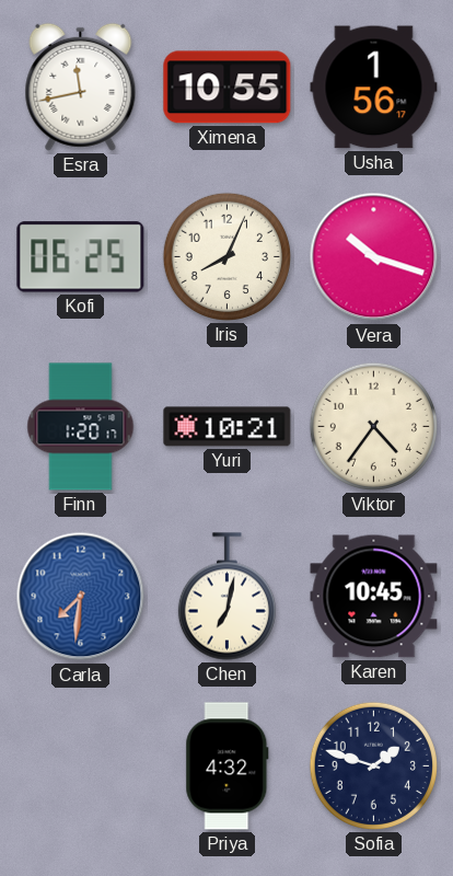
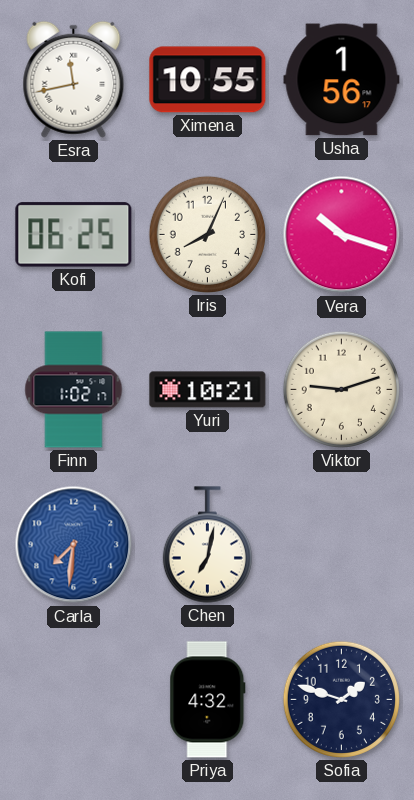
Finn: 1:20 -> 1:02
Viktor: 4:36 -> 9:12
Karen: 10:45 -> none
